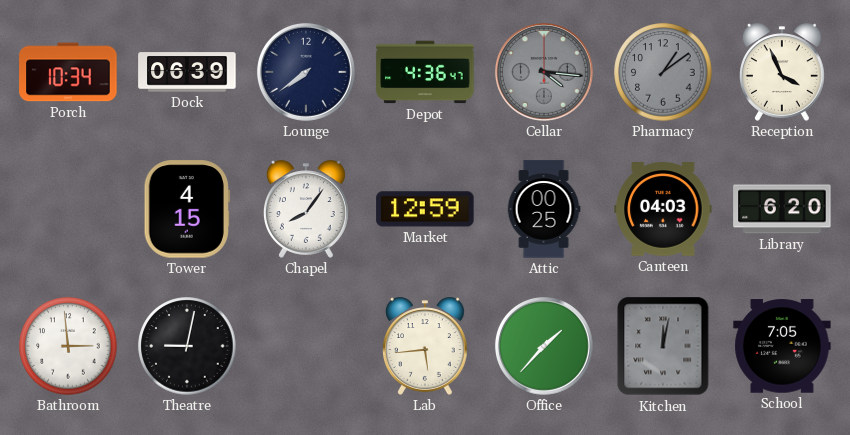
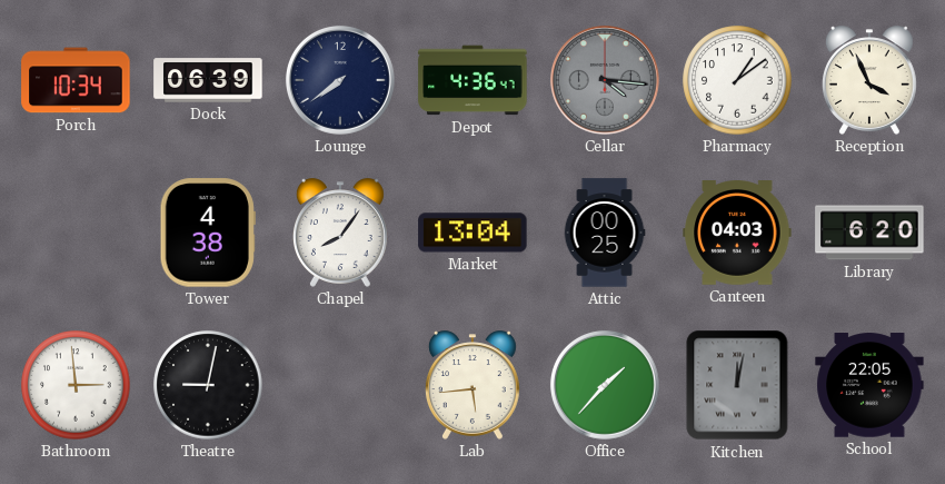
Pharmacy dial: grey -> white
Tower: 4:15 -> 4:38
Market: 12:59 -> 13:04
School: 7:05 -> 22:05
